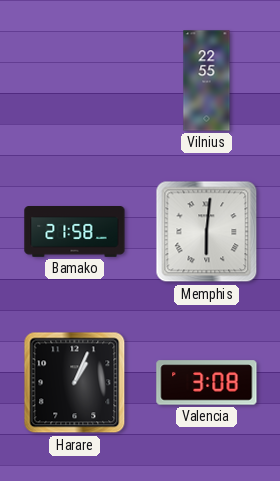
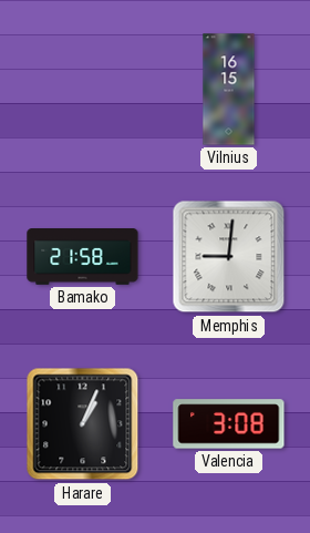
Vilnius: 22:55 -> 16:15
Memphis: 6:01 -> 9:01
